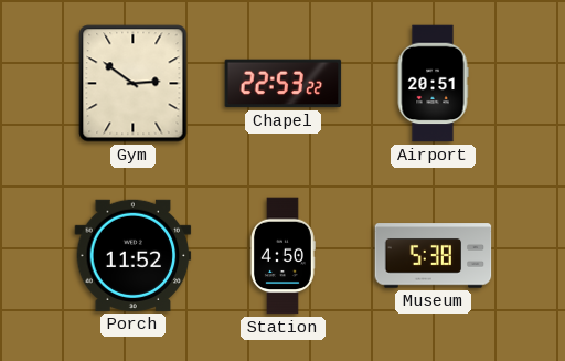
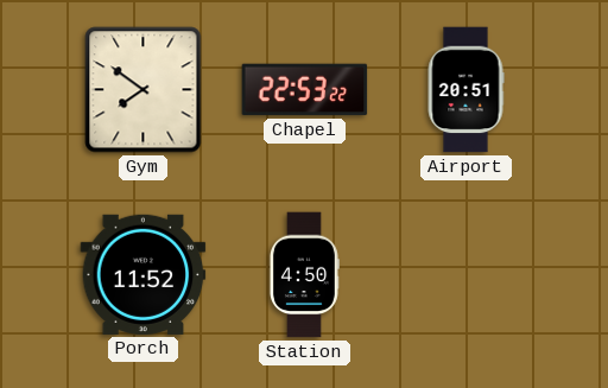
Gym: 2:51 -> 7:51
Museum: 5:38 -> none
